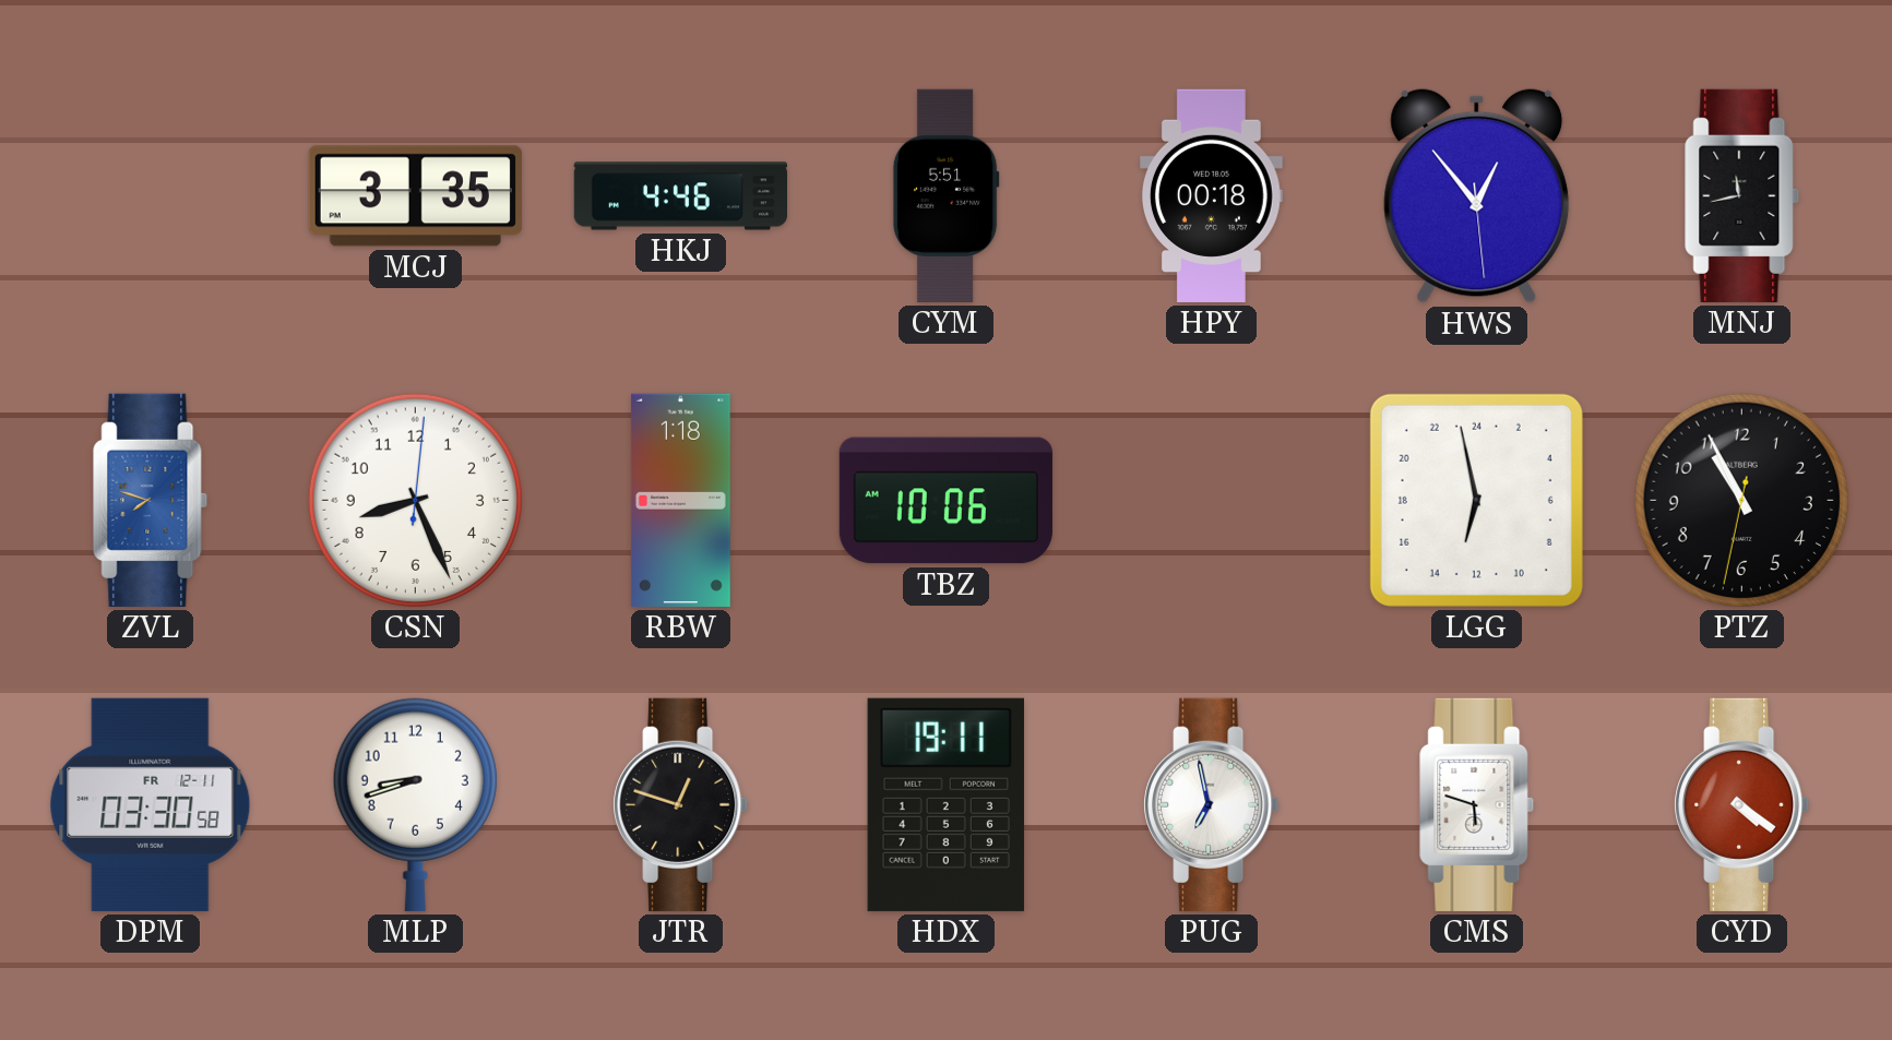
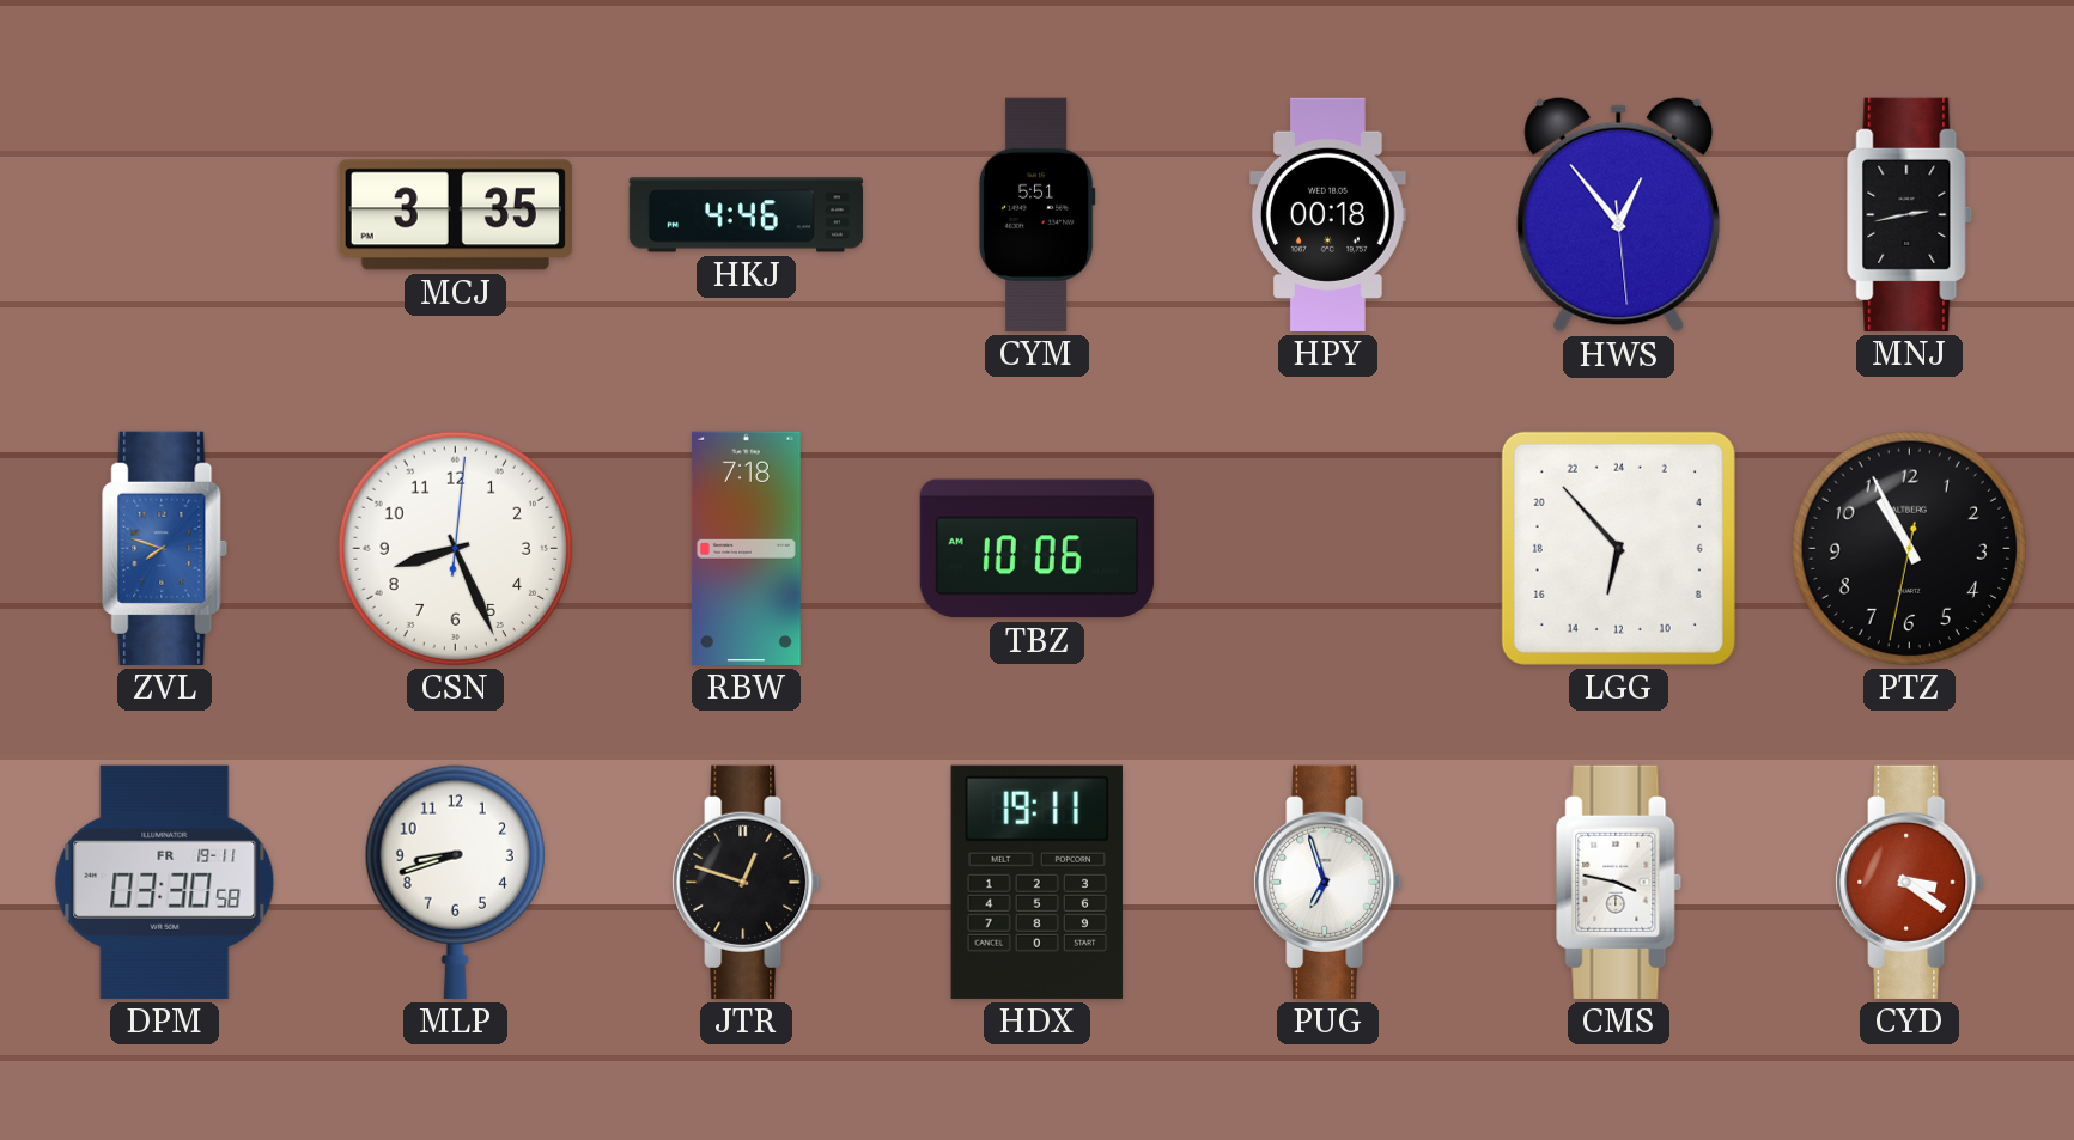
MNJ: 11:43 -> 2:43
RBW: 1:18 -> 7:18
LGG: 12:58 -> 12:53
DPM date: FR 12-11 -> FR 19-11
PUG: 6:58 -> 6:57
CMS: 5:48 -> 3:47
CYD: 4:21 -> 3:21
